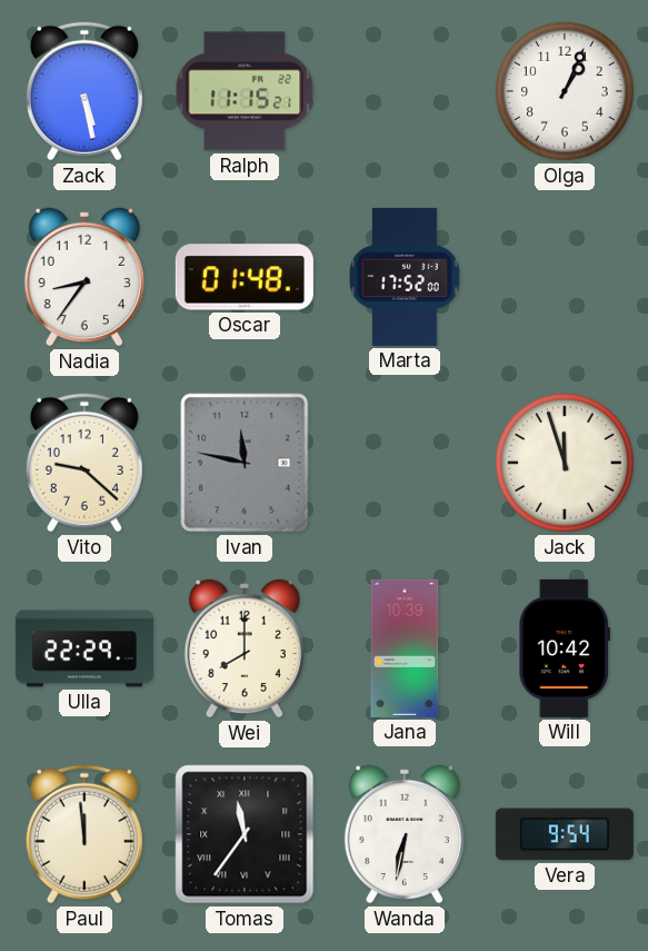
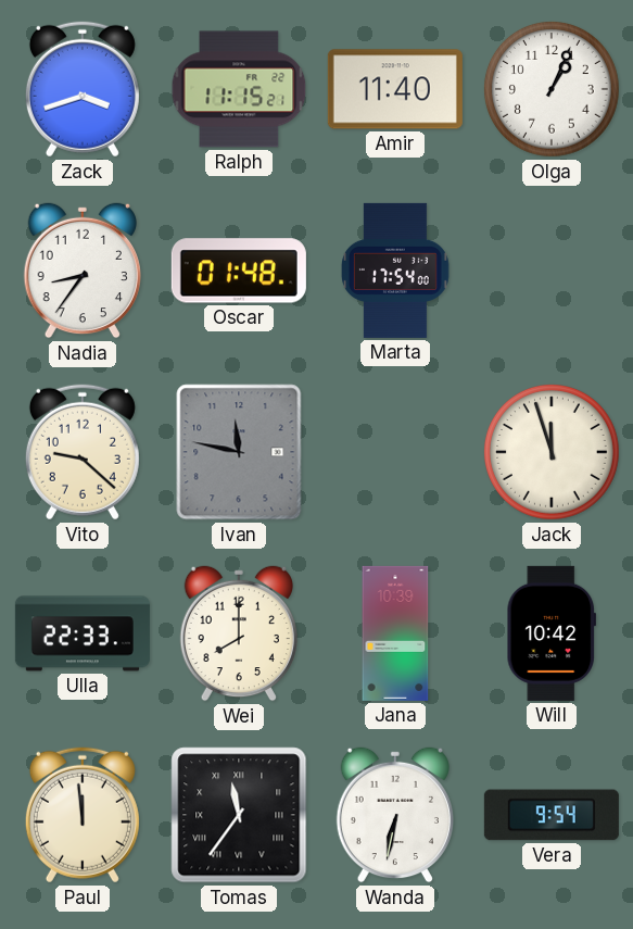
Zack: 5:28 -> 3:42
Amir: none -> 11:40
Marta: 17:52 -> 17:54
Ulla: 22:29 -> 22:33
